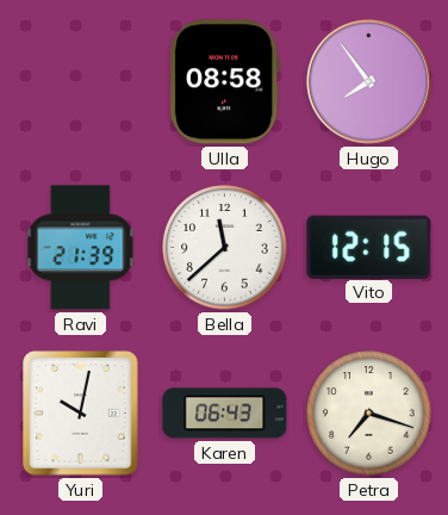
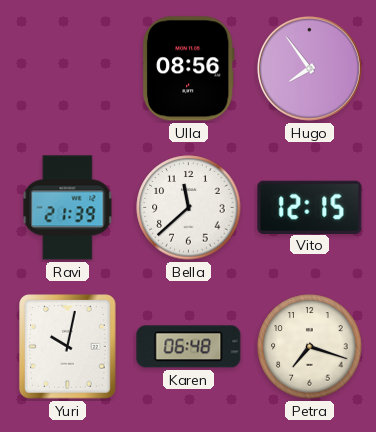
Ulla: 08:58 -> 08:56
Karen: 06:43 -> 06:48
